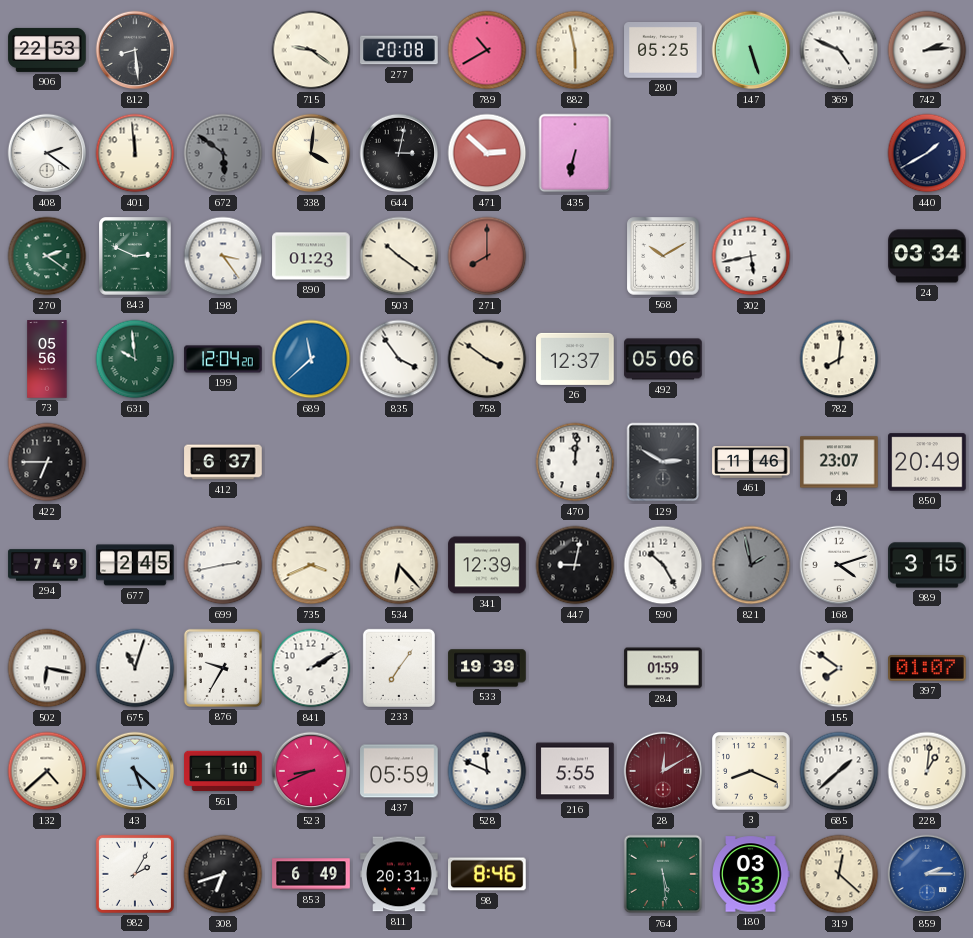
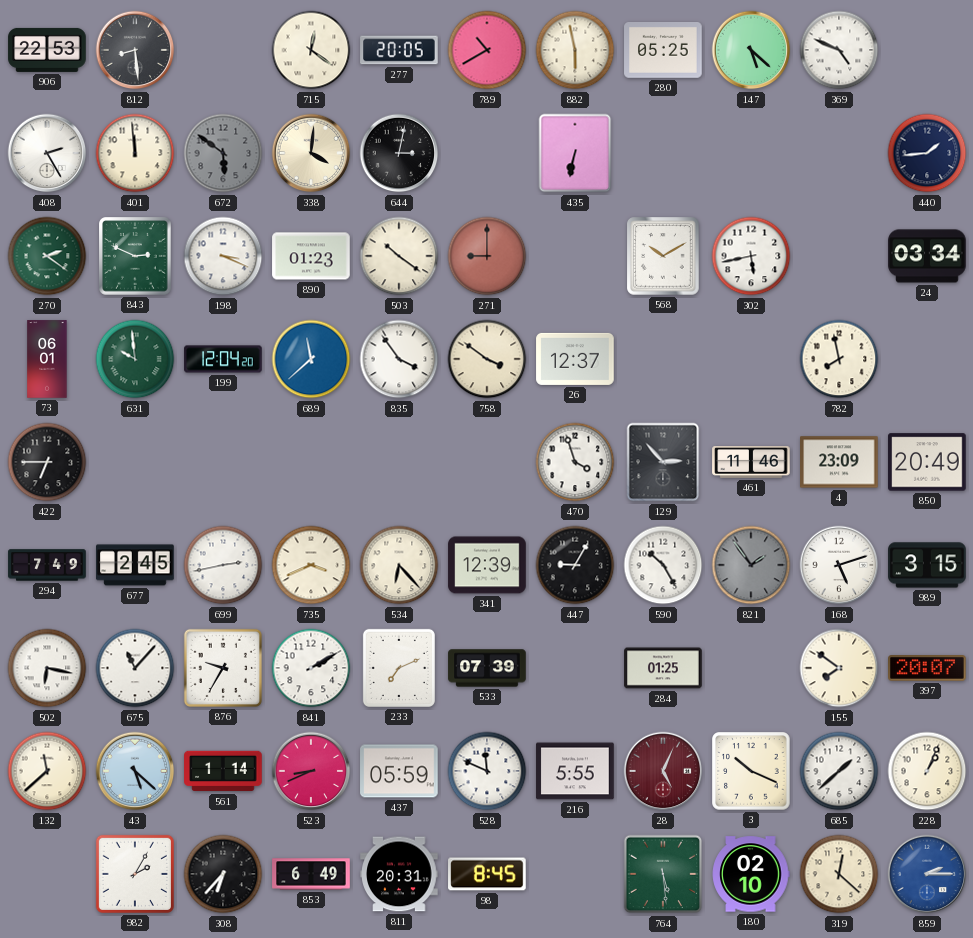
715: 9:21 -> 12:21
277: 20:08 -> 20:05
147: 5:27 -> 5:22
742: 2:14 -> none
408: 2:21 -> 2:25
471: 2:52 -> none
440: 1:40 -> 1:44
198: 3:24 -> 3:19
271: 8:00 -> 9:00
73: 05:56 -> 06:01
492: 05:06 -> none
782: 8:01 -> 7:58
412: 6:37 -> none
470: 12:01 -> 3:57
129: 2:50 -> 2:53
4: 23:07 -> 23:09
447: 9:02 -> 9:05
821: 1:58 -> 1:54
168: 4:12 -> 5:12
675: 11:03 -> 11:07
233: 7:06 -> 7:11
533: 19:39 -> 07:39
284: 01:59 -> 01:25
397: 01:07 -> 20:07
132: 4:38 -> 11:38
561: 1:10 -> 1:14
28: 12:10 -> 5:04
3: 8:19 -> 10:19
228: 1:01 -> 1:04
308: 6:42 -> 6:37
98: 8:46 -> 8:45
180: 03:53 -> 02:10
